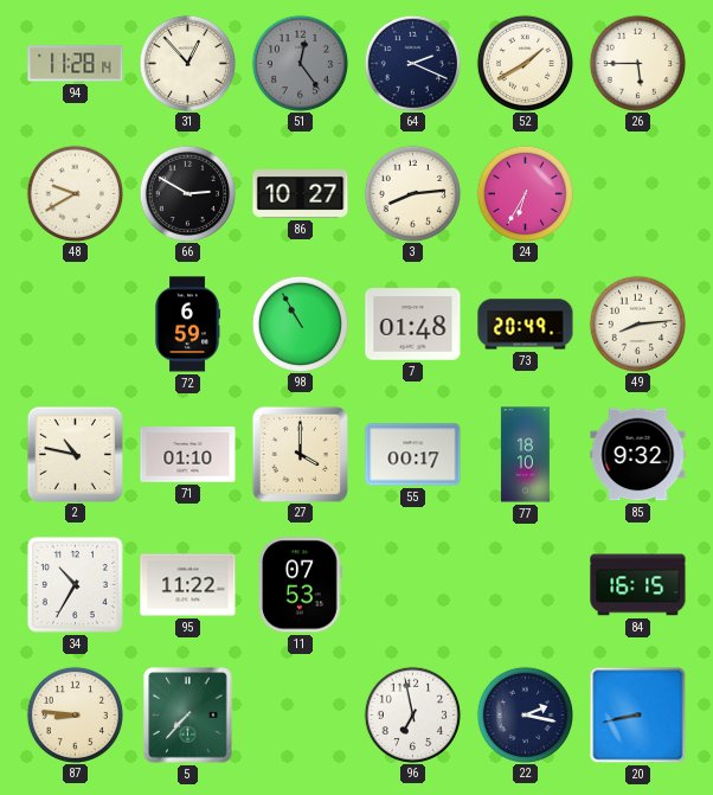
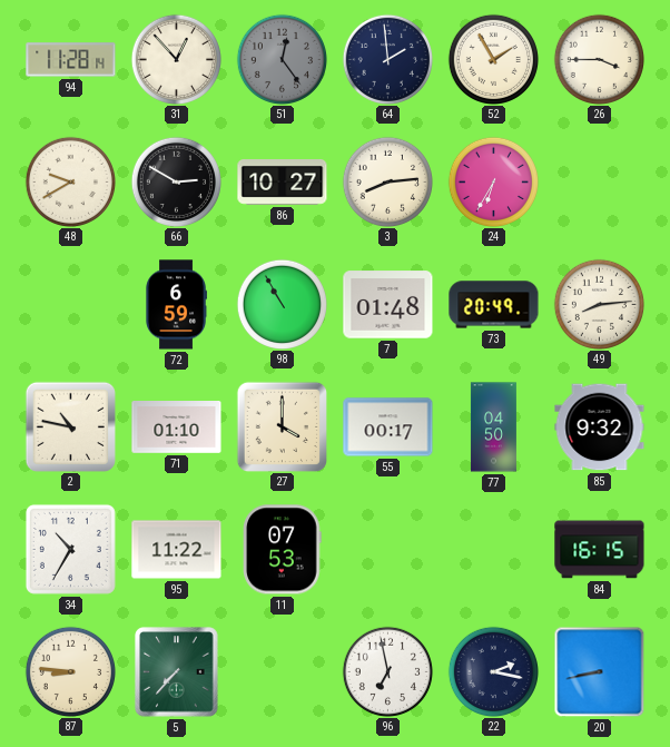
64: 2:19 -> 1:59
52: 1:40 -> 1:55
26: 5:45 -> 3:45
77: 18:10 -> 04:50
